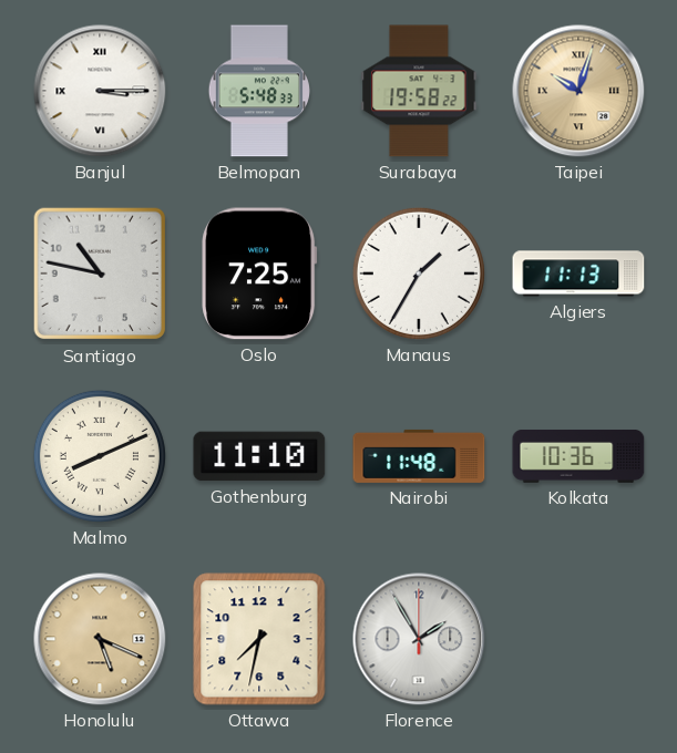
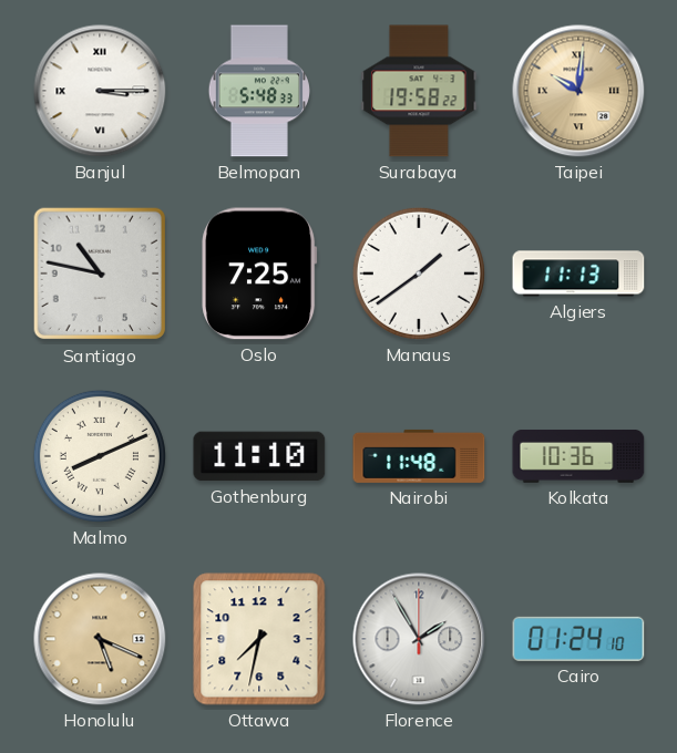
Taipei: 10:03 -> 10:01
Manaus: 1:35 -> 1:39
Cairo: none -> 01:24
